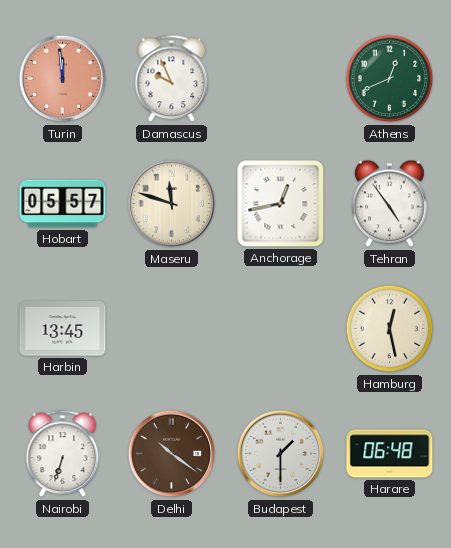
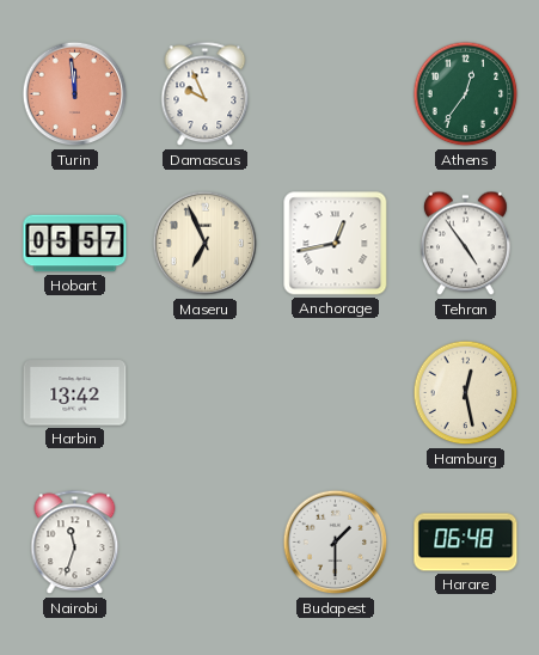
Athens: 12:41 -> 12:36
Maseru: 11:48 -> 6:56
Harbin: 13:45 -> 13:42
Nairobi: 6:33 -> 11:33
Delhi: 10:21 -> none
